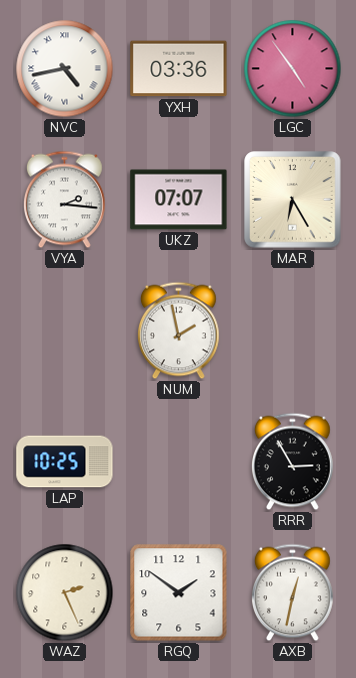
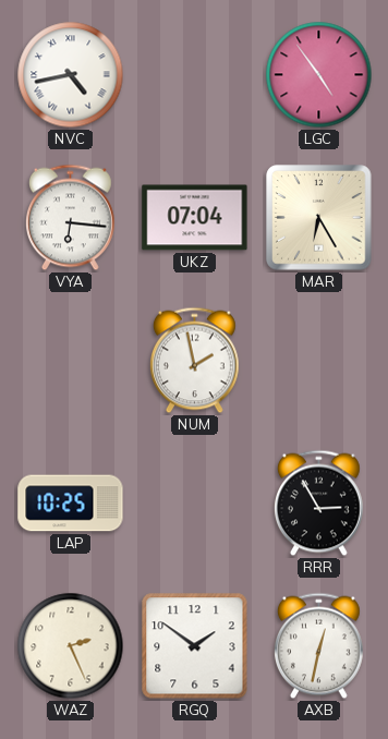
YXH: 03:36 -> none
VYA: 2:16 -> 6:16
UKZ: 07:07 -> 07:04
